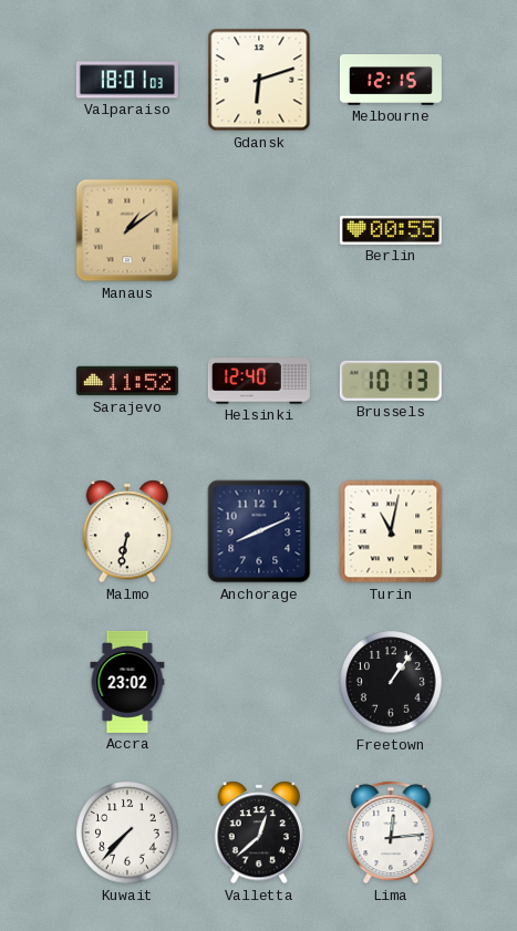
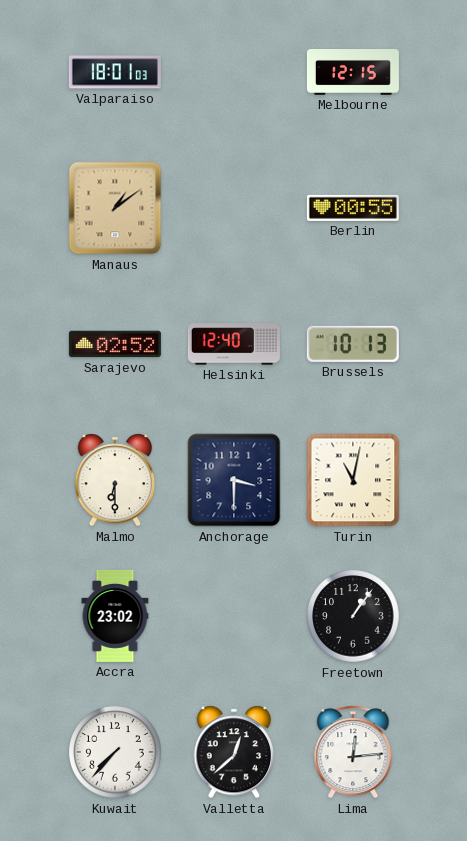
Gdansk: 6:12 -> none
Sarajevo: 11:52 -> 02:52
Malmo: 6:32 -> 6:30
Anchorage: 8:11 -> 3:30
